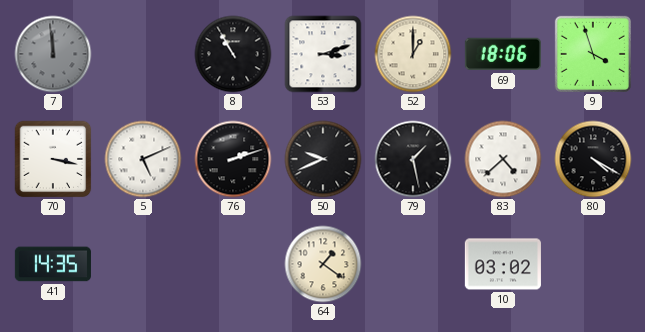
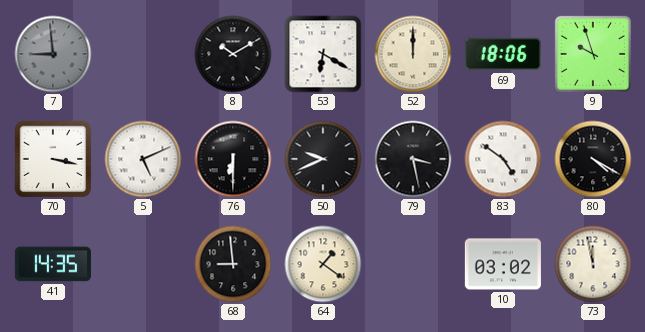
7: 11:59 -> 8:59
8: 10:55 -> 10:10
53: 3:12 -> 6:20
52: 1:00 -> 12:00
9: 3:57 -> 9:57
76: 2:12 -> 6:30
79: 1:28 -> 3:28
83: 4:38 -> 4:51
68: none -> 8:59
73: none -> 11:58
